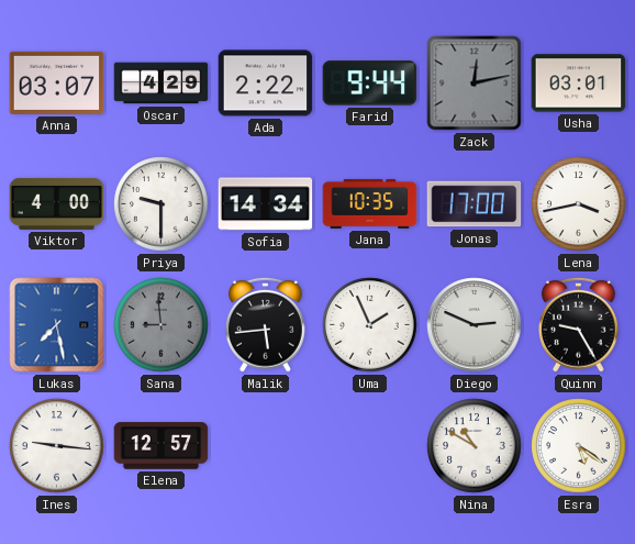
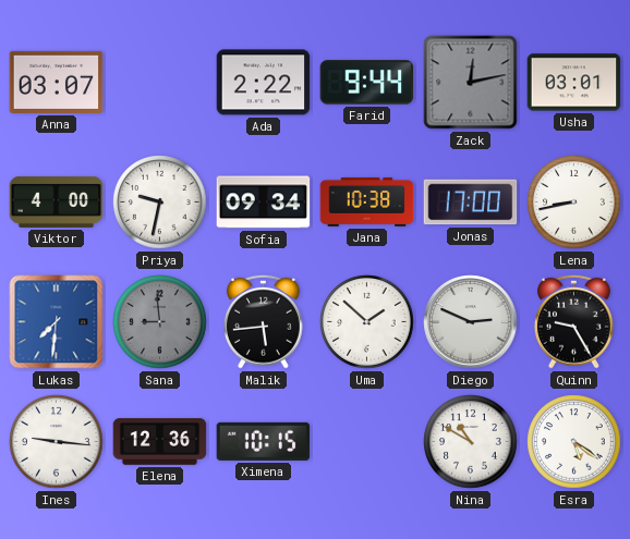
Oscar: 4:29 -> none
Priya: 9:30 -> 9:32
Sofia: 14:34 -> 09:34
Jana: 10:35 -> 10:38
Lena: 3:43 -> 8:43
Lukas: 7:28 -> 7:31
Uma: 1:56 -> 1:52
Elena: 12:57 -> 12:36
Ximena: none -> 10:15
